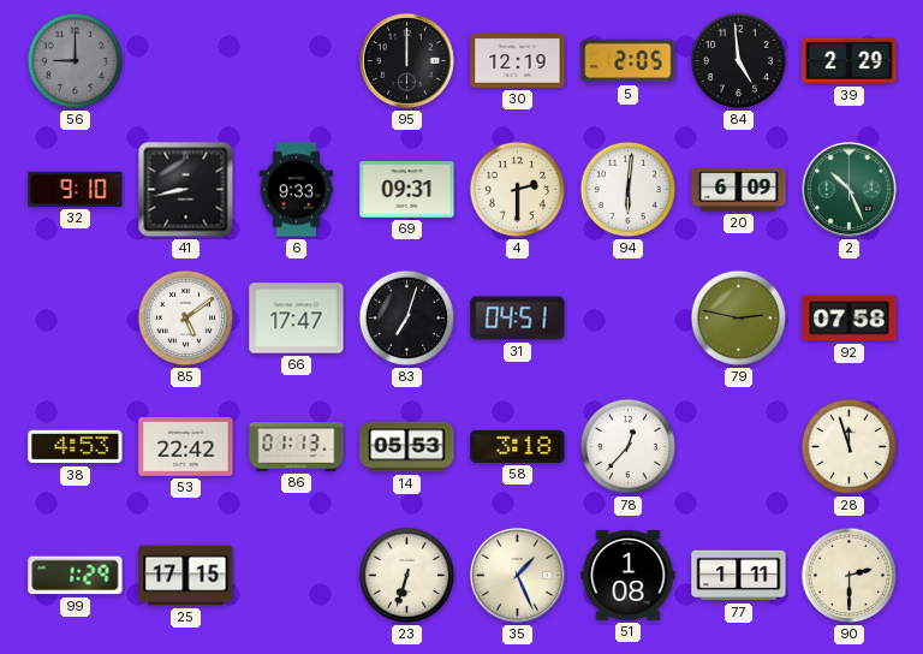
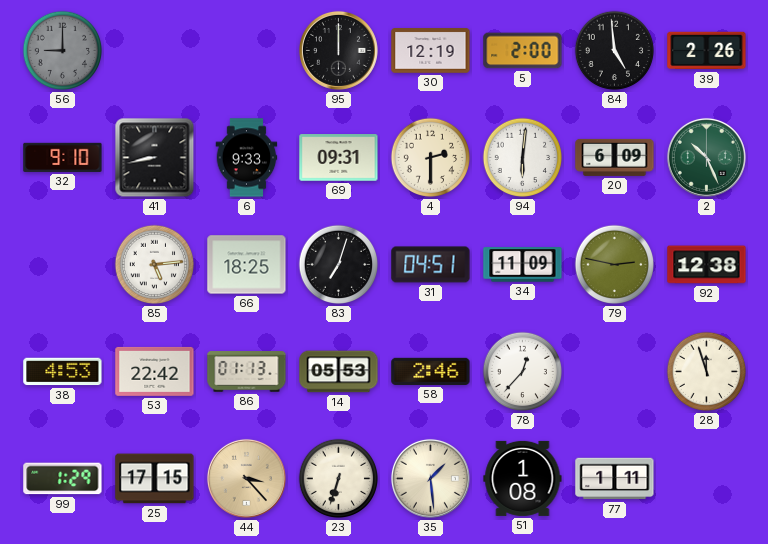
5: 2:05 -> 2:00
39: 2:29 -> 2:26
85: 5:09 -> 5:14
66: 17:47 -> 18:25
34: none -> 11:09
92: 07:58 -> 12:38
58: 3:18 -> 2:46
44: none -> 3:23
35: 1:26 -> 1:29
90: 2:30 -> none
